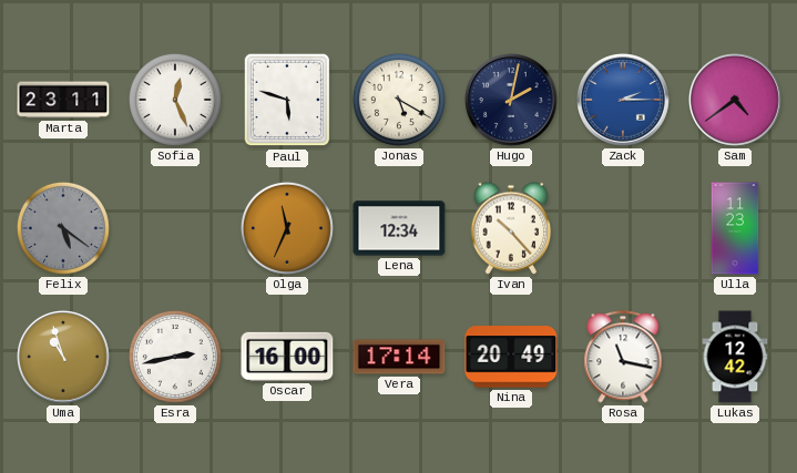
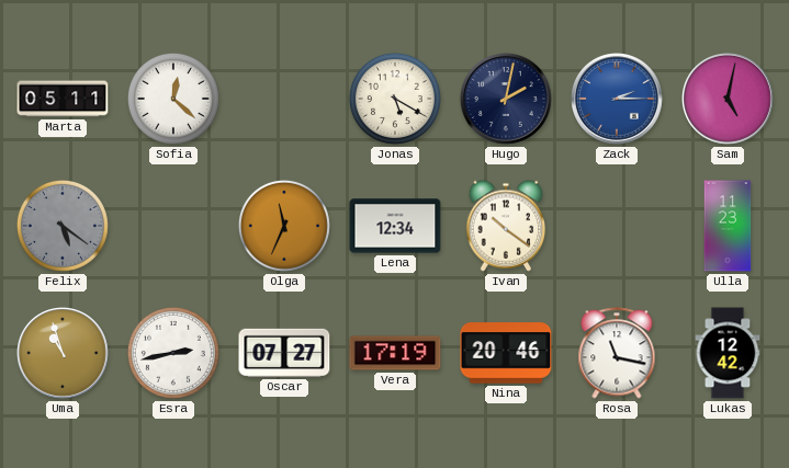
Marta: 23:11 -> 05:11
Sofia: 12:26 -> 12:22
Paul: 5:48 -> none
Sam: 4:39 -> 5:02
Ivan: 10:23 -> 10:21
Oscar: 16:00 -> 07:27
Vera: 17:14 -> 17:19
Nina: 20:49 -> 20:46
